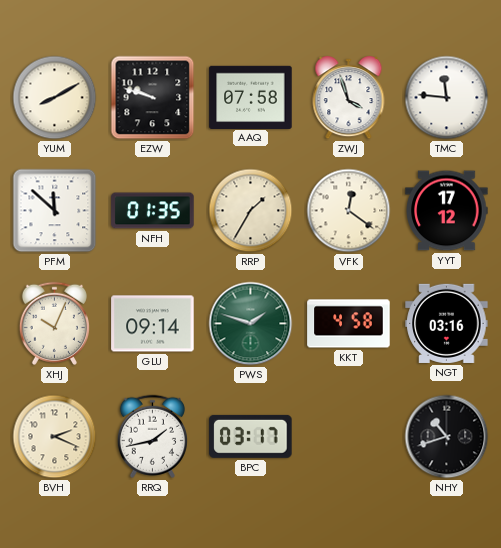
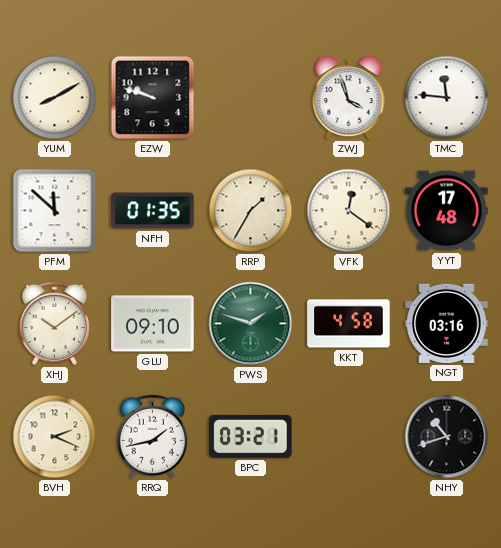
AAQ: 07:58 -> none
YYT: 17:12 -> 17:48
XHJ: 10:04 -> 10:09
GLU: 09:14 -> 09:10
BPC: 03:17 -> 03:21
